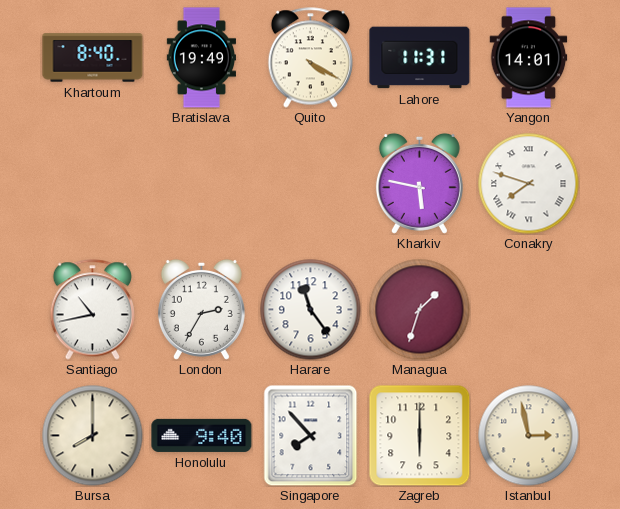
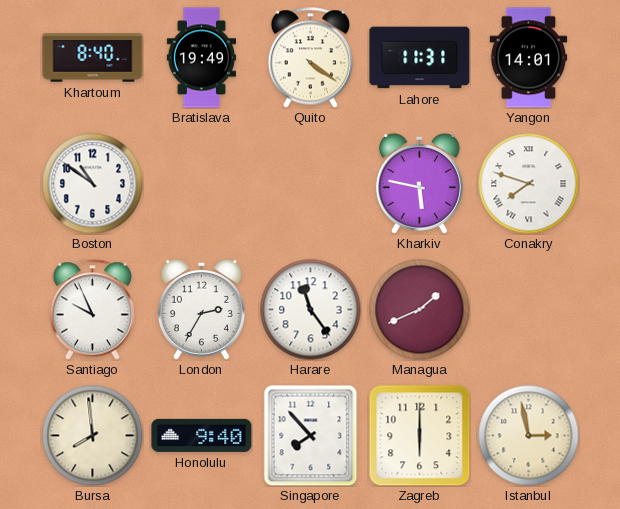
Quito: 4:20 -> 4:21
Boston: none -> 10:51
Santiago: 10:43 -> 9:56
Managua: 1:33 -> 1:41
Bursa: 8:00 -> 7:59
